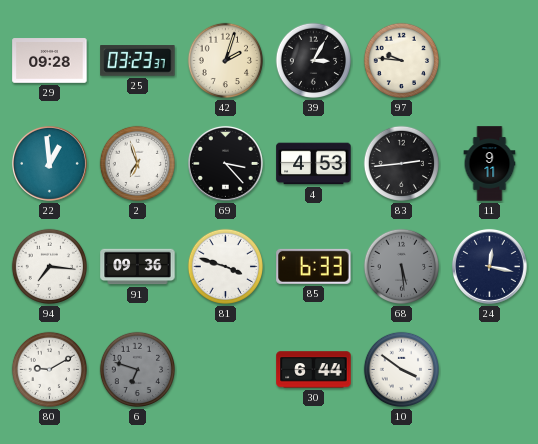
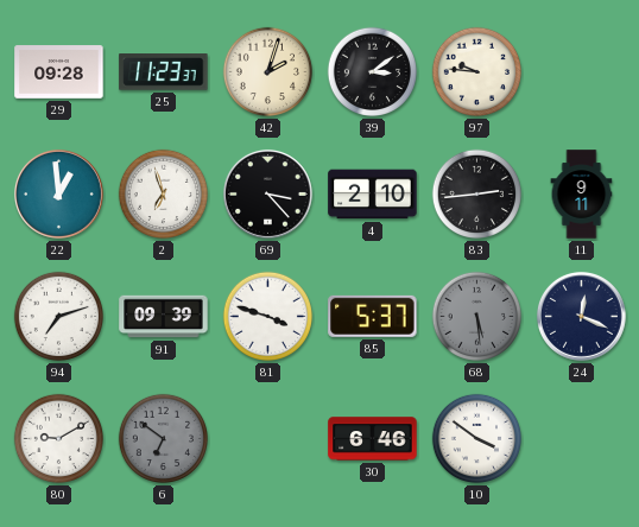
25: 03:23 -> 11:23
39: 3:05 -> 3:09
4: 4:53 -> 2:10
94: 7:16 -> 7:12
91: 09:36 -> 09:39
85: 6:33 -> 5:37
24: 12:17 -> 12:19
6: 6:48 -> 6:51
30: 6:44 -> 6:46
